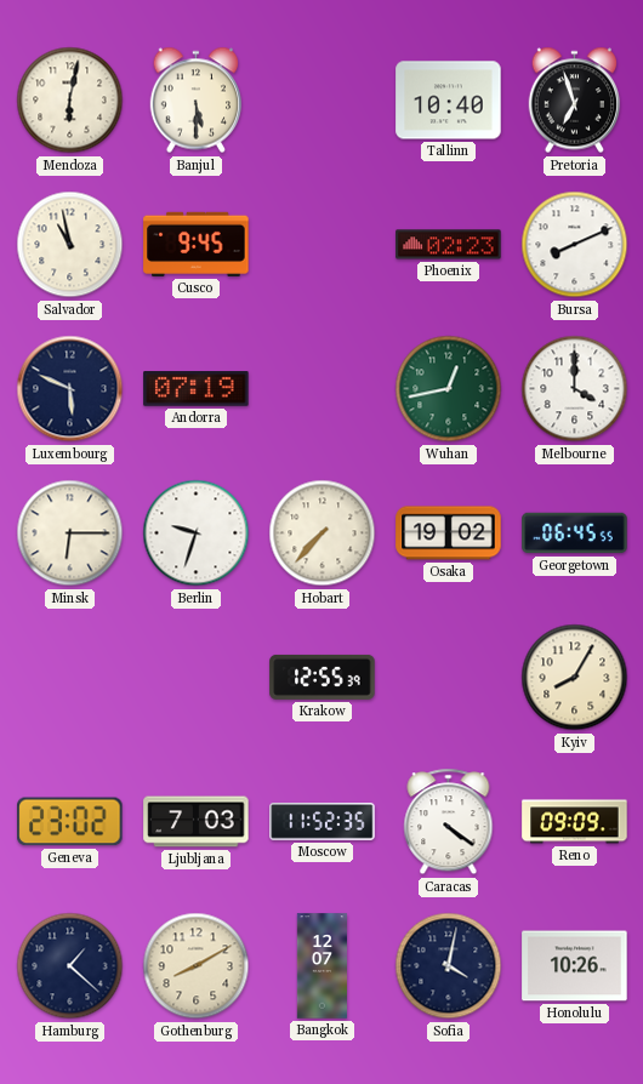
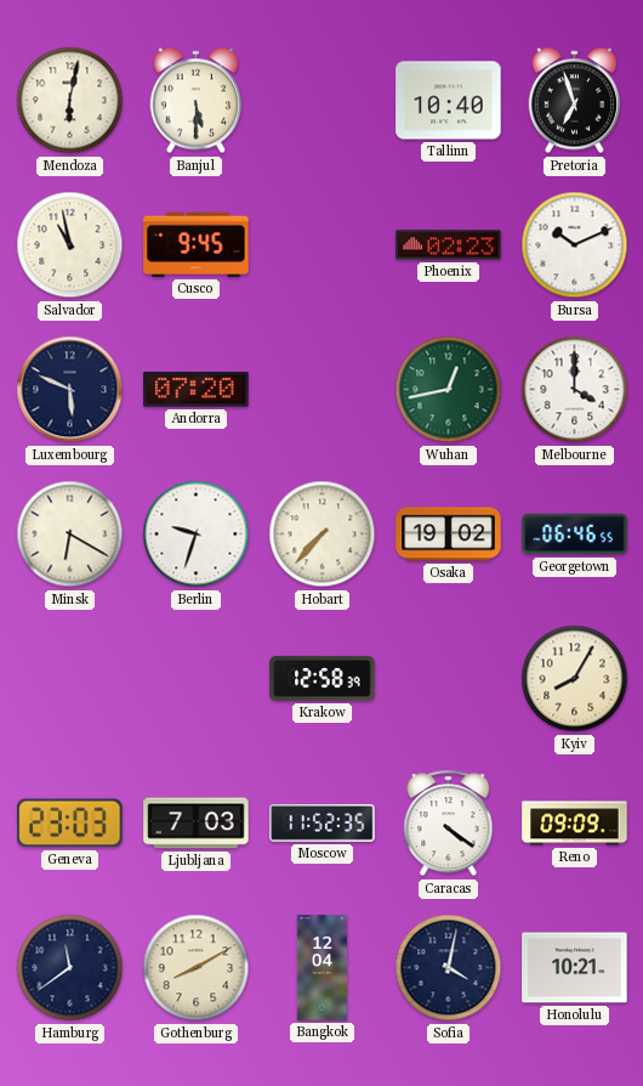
Bursa: 8:11 -> 10:11
Andorra: 07:19 -> 07:20
Minsk: 6:15 -> 6:20
Georgetown: 06:45 -> 06:46
Krakow: 12:55 -> 12:58
Geneva: 23:02 -> 23:03
Hamburg: 1:22 -> 11:39
Bangkok: 12:07 -> 12:04
Honolulu: 10:26 -> 10:21
